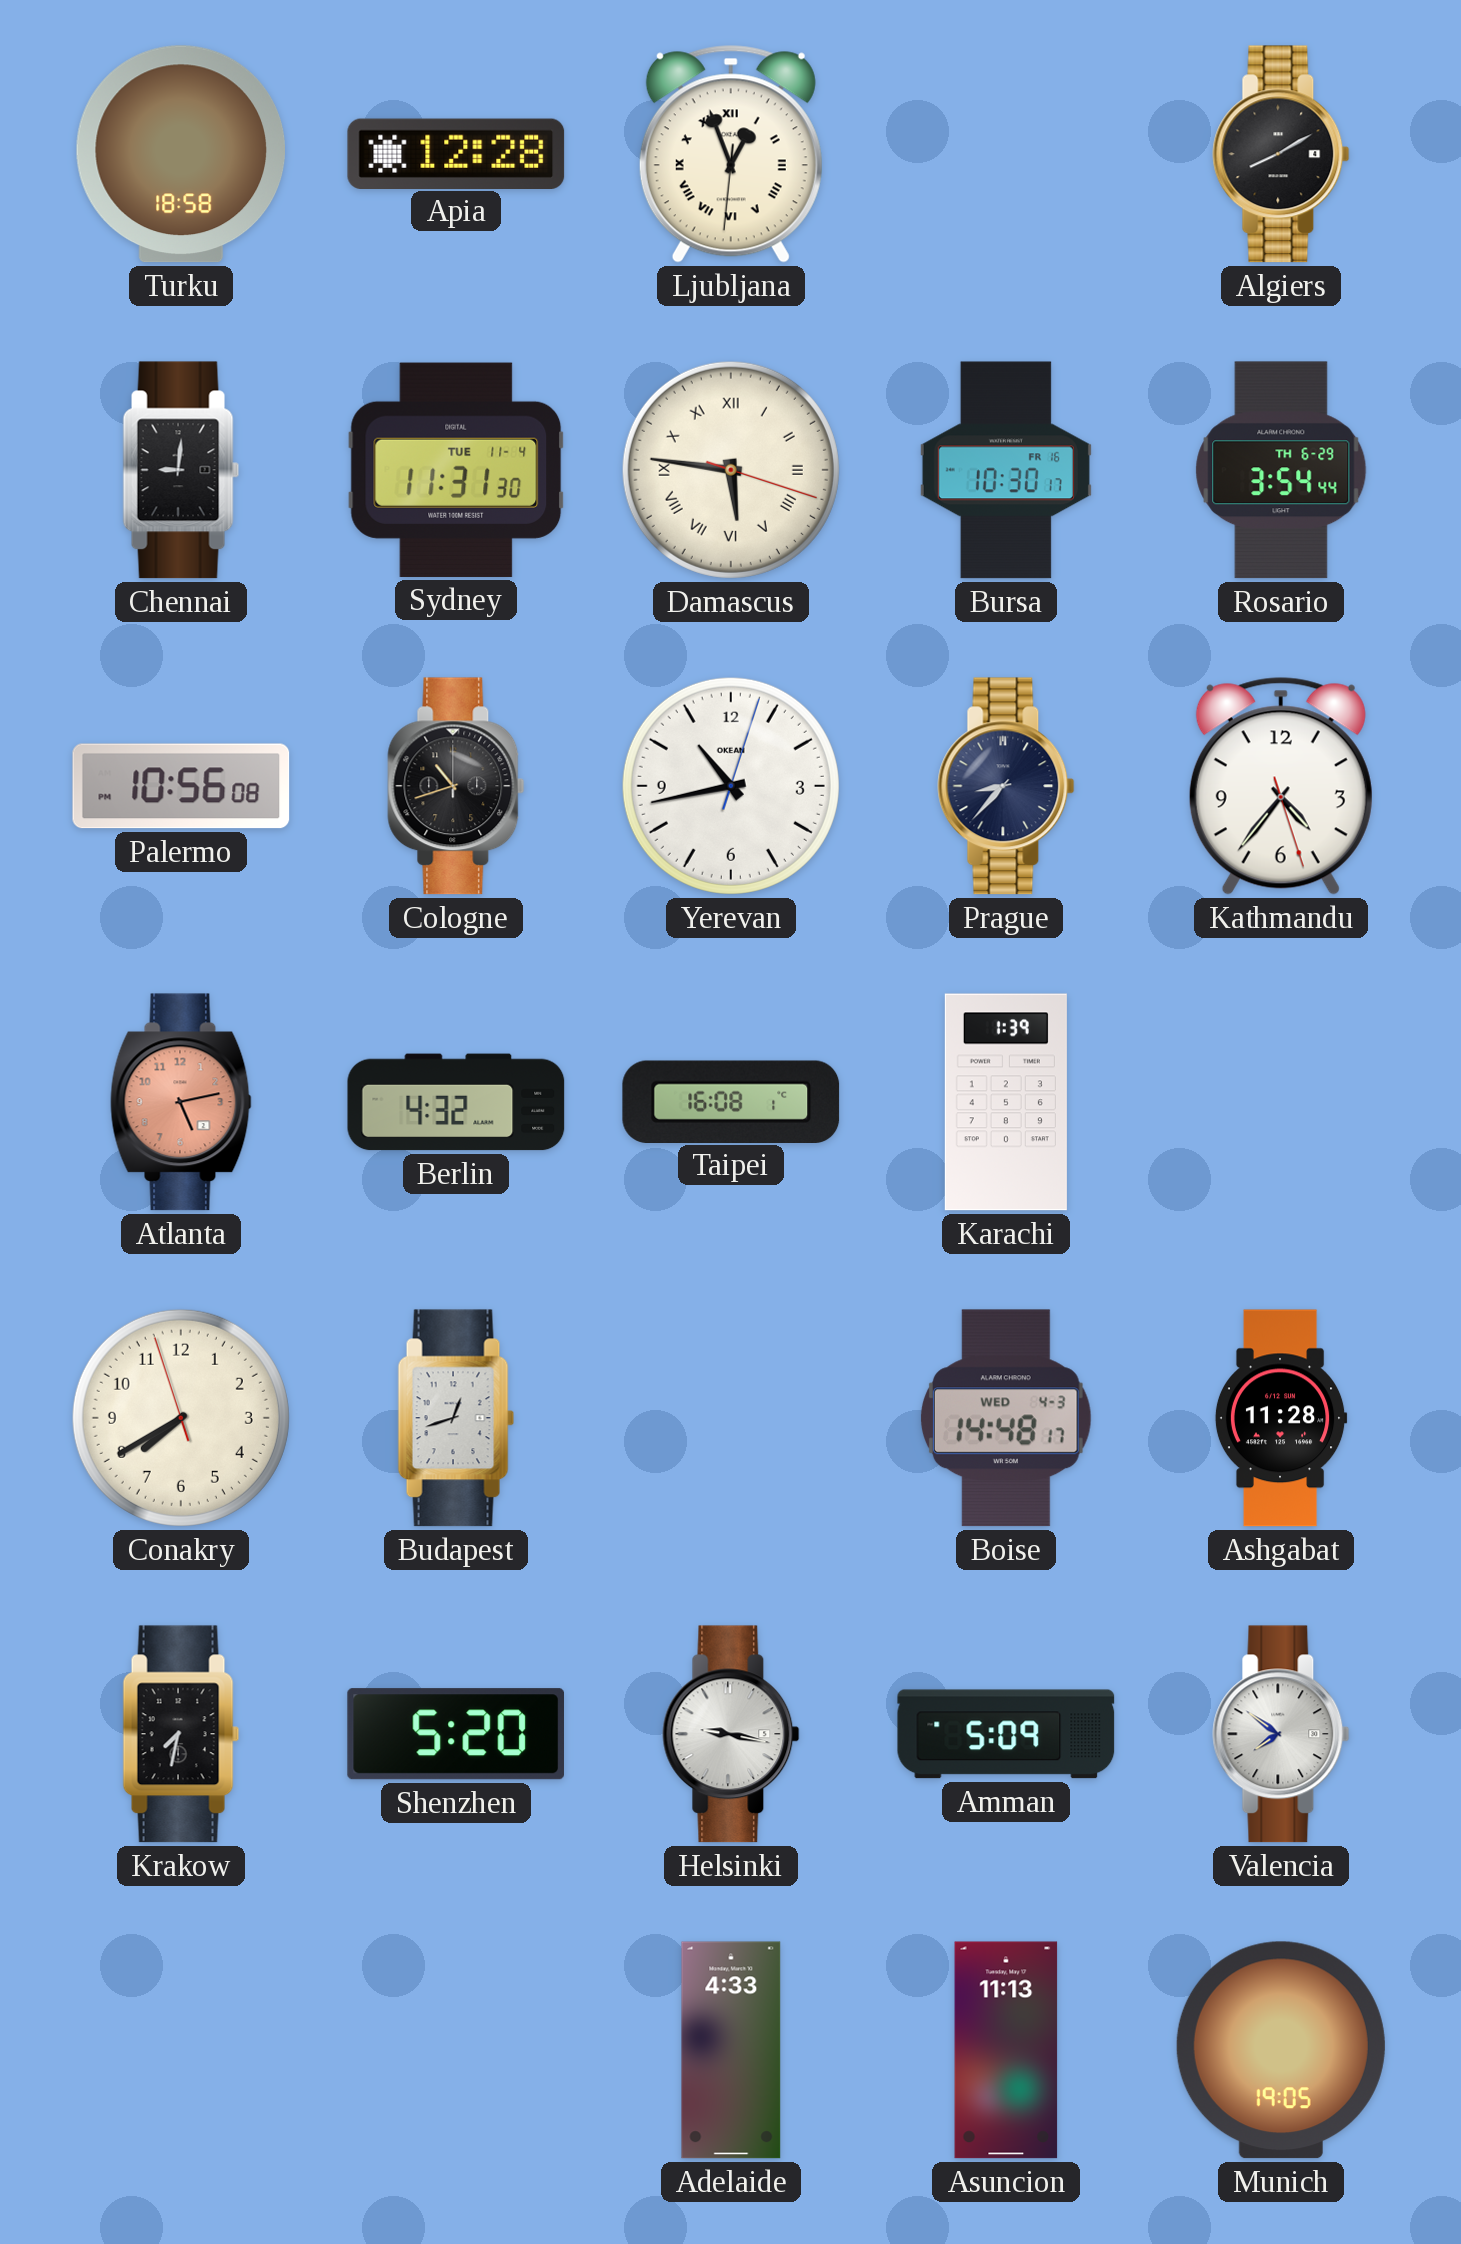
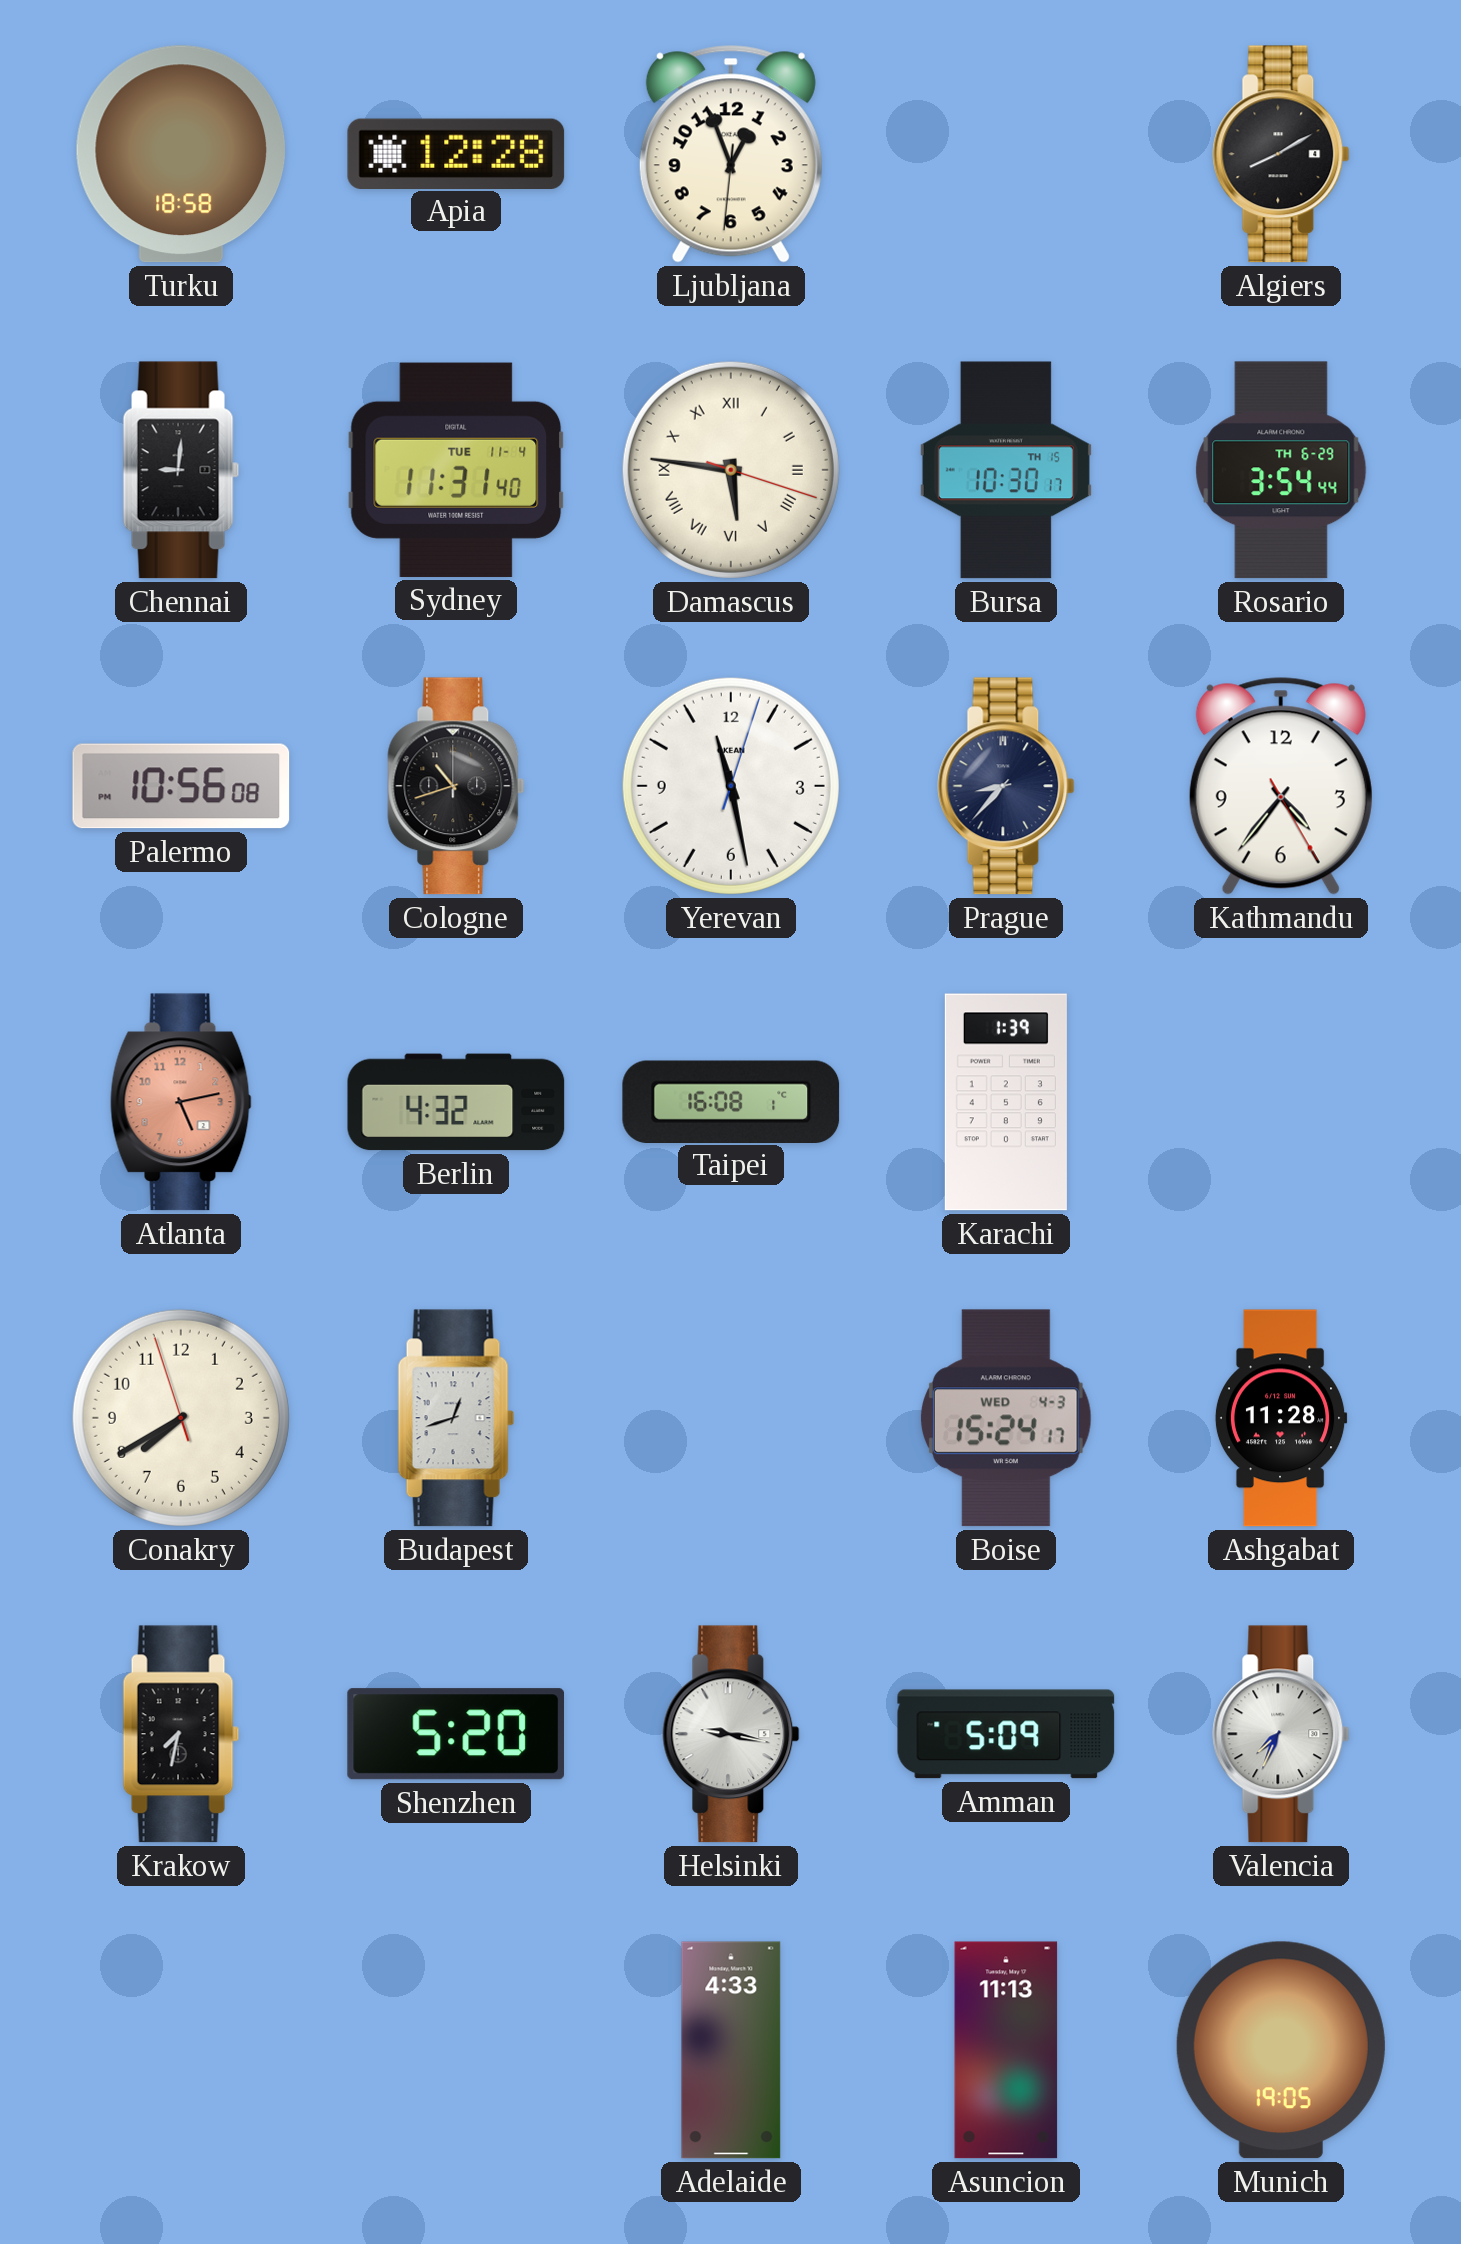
Ljubljana numerals: Roman -> Arabic
Sydney: 11:31:30 -> 11:31:40
Bursa date: FR 16 -> TH 15
Yerevan: 10:43 -> 11:28
Kathmandu: 4:36:27 -> 4:36:25
Boise: 14:48 -> 15:24
Valencia: 7:51 -> 7:34
